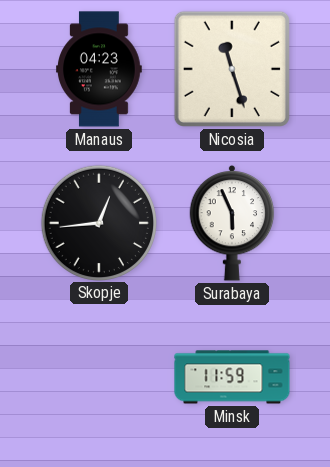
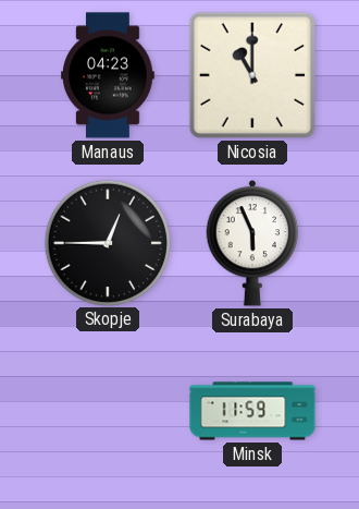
Nicosia: 11:27 -> 11:00
Skopje: 12:44 -> 12:45
